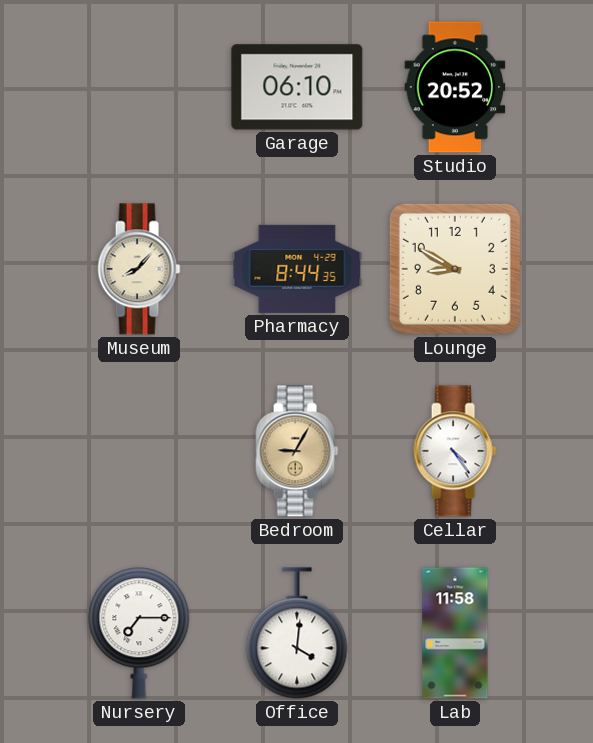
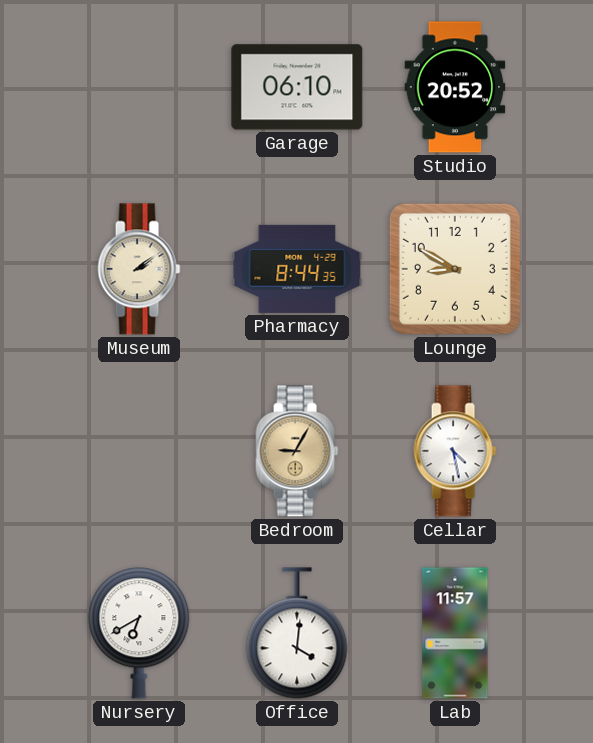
Museum: 8:07 -> 2:09
Cellar: 4:24 -> 4:28
Nursery: 7:15 -> 6:40
Lab: 11:58 -> 11:57
